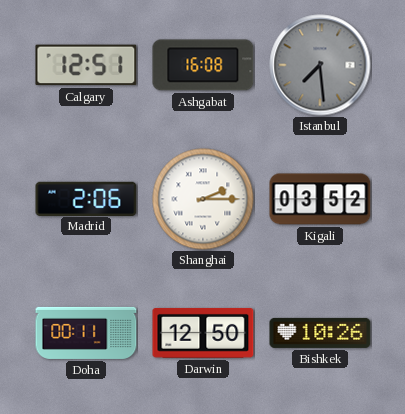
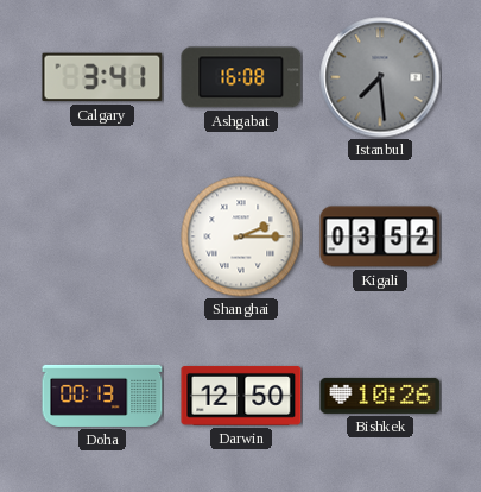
Calgary: 12:51 -> 3:41
Madrid: 2:06 -> none
Doha: 00:11 -> 00:13
